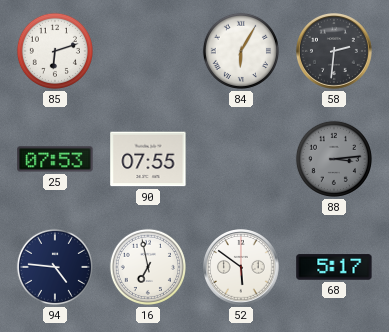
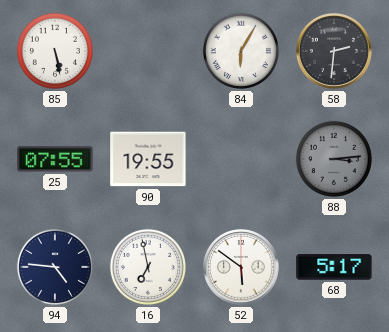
85: 6:12 -> 5:28
25: 07:53 -> 07:55
90: 07:55 -> 19:55
